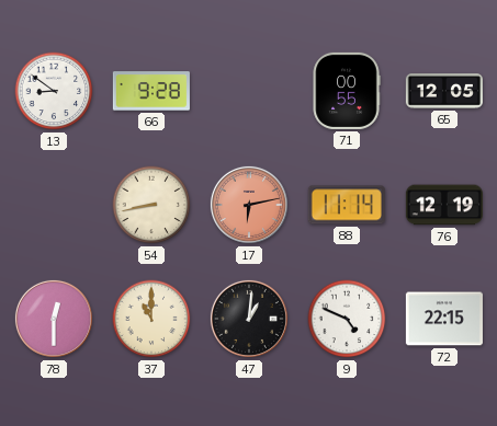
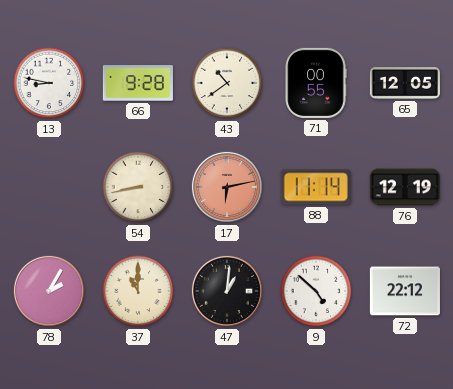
13: 8:51 -> 8:47
43: none -> 10:39
78: 12:30 -> 2:05
9: 4:49 -> 4:52
72: 22:15 -> 22:12
